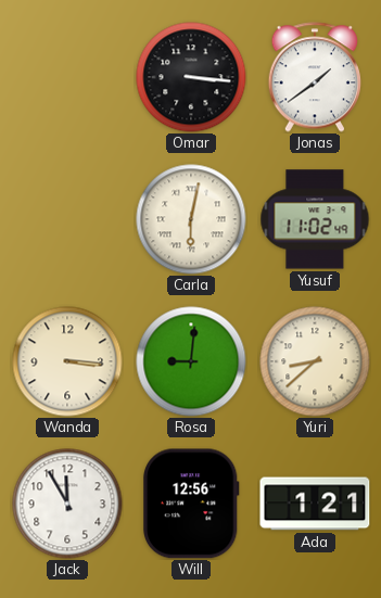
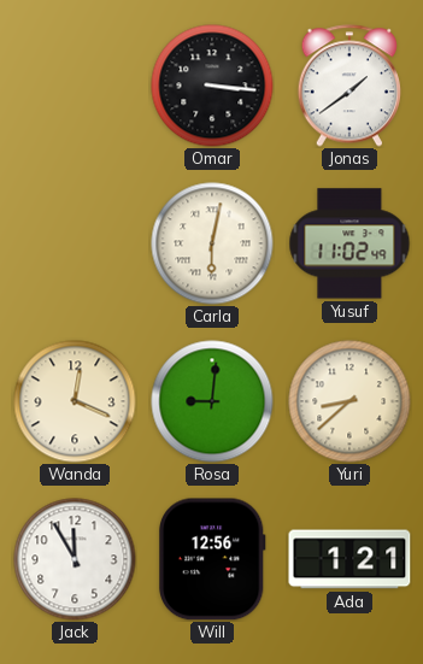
Wanda: 3:16 -> 12:19
